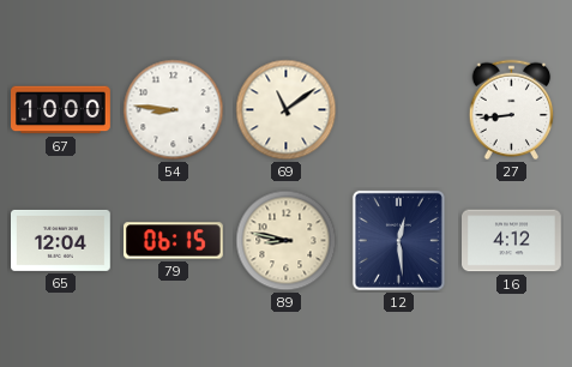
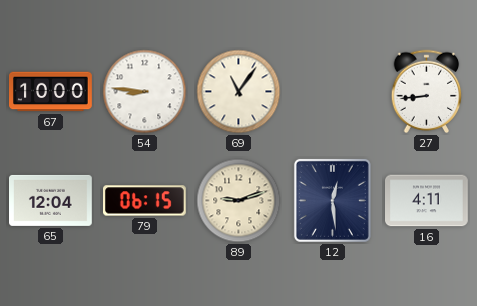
69: 11:09 -> 11:06
89: 8:47 -> 9:12
16: 4:12 -> 4:11
